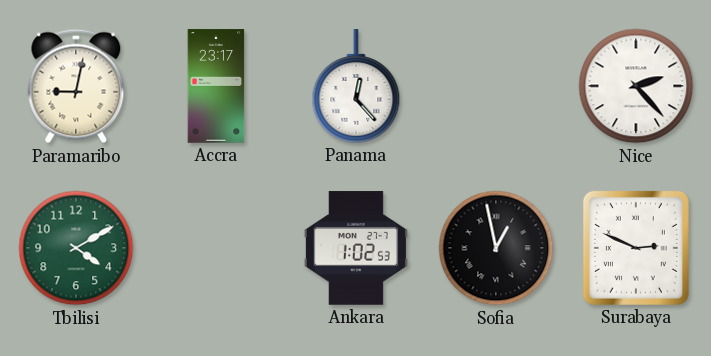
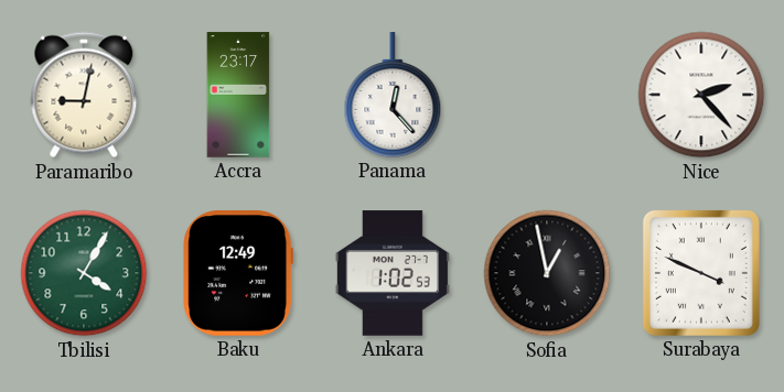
Tbilisi: 4:10 -> 4:05
Baku: none -> 12:49
Surabaya: 2:49 -> 3:49
